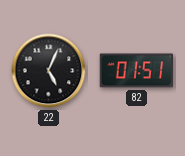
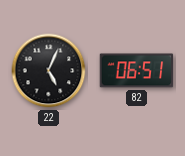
82: 01:51 -> 06:51
